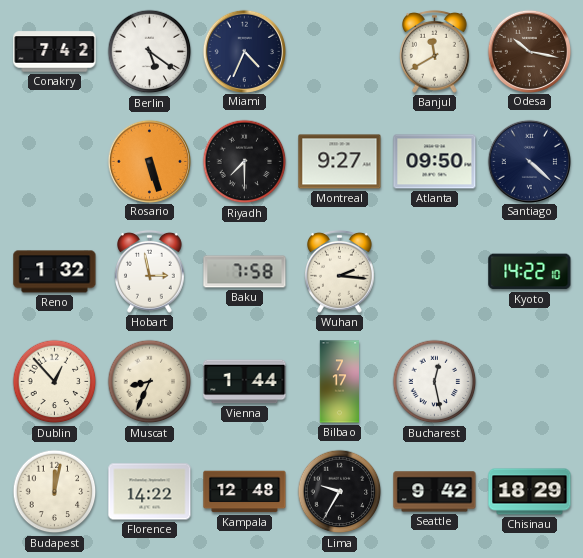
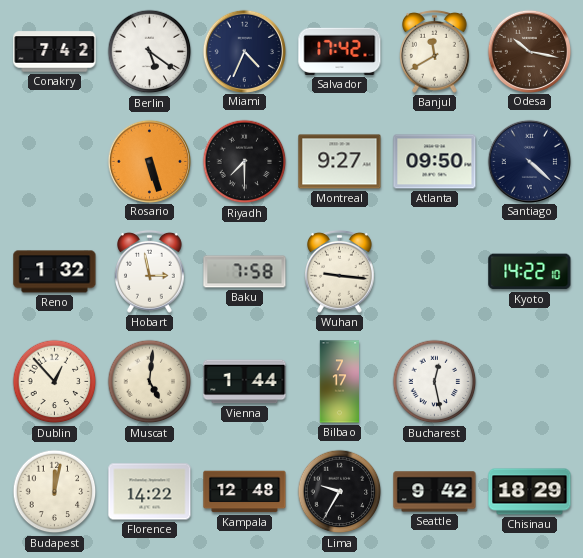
Salvador: none -> 17:42
Wuhan: 2:16 -> 9:16
Muscat: 8:34 -> 5:01
